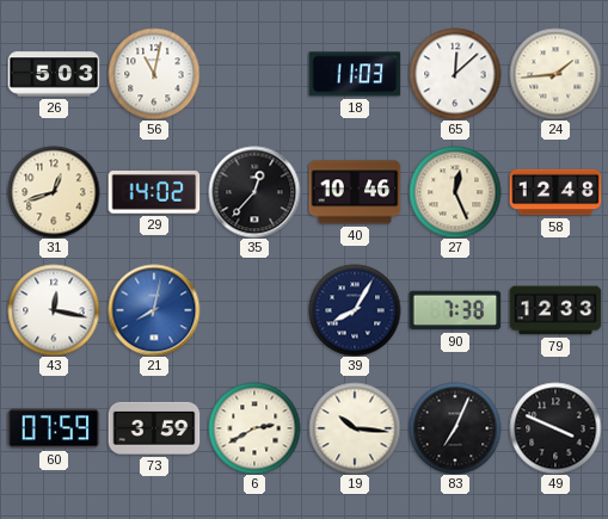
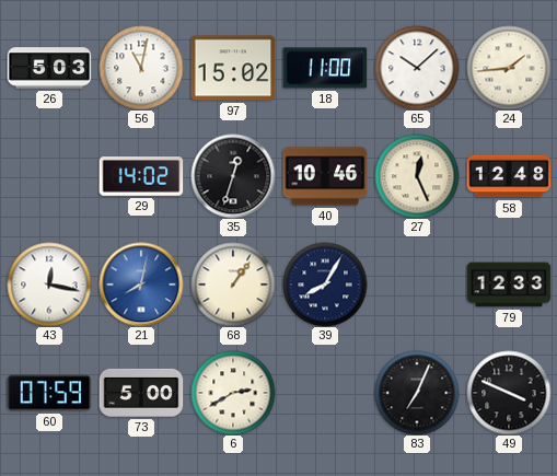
97: none -> 15:02
18: 11:03 -> 11:00
65: 12:08 -> 10:08
31: 12:42 -> none
35: 12:37 -> 12:33
68: none -> 1:06
90: 7:38 -> none
73: 3:59 -> 5:00
19: 10:16 -> none
